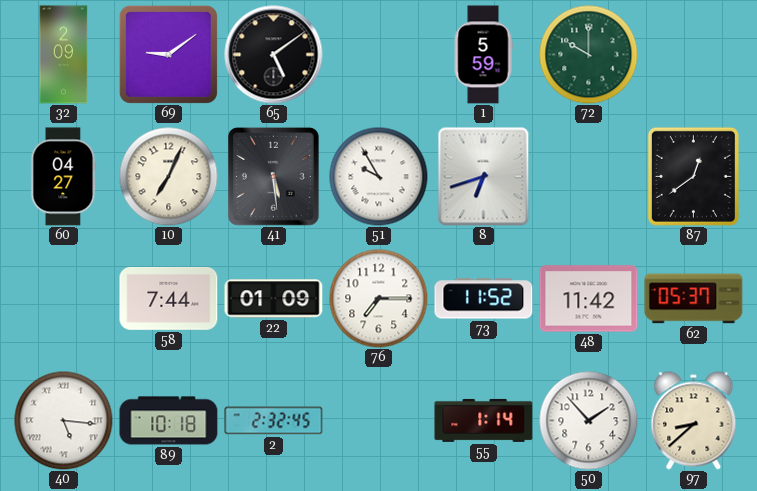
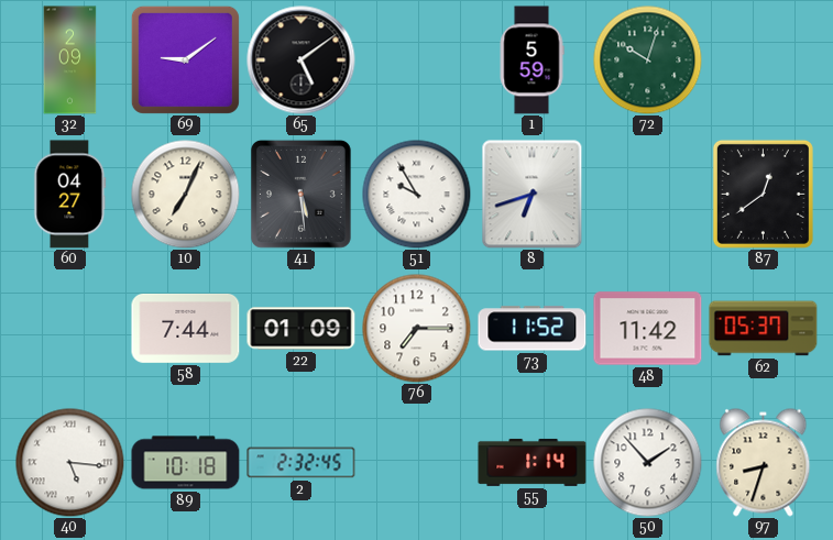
72: 10:00 -> 10:03
97: 8:38 -> 8:33
